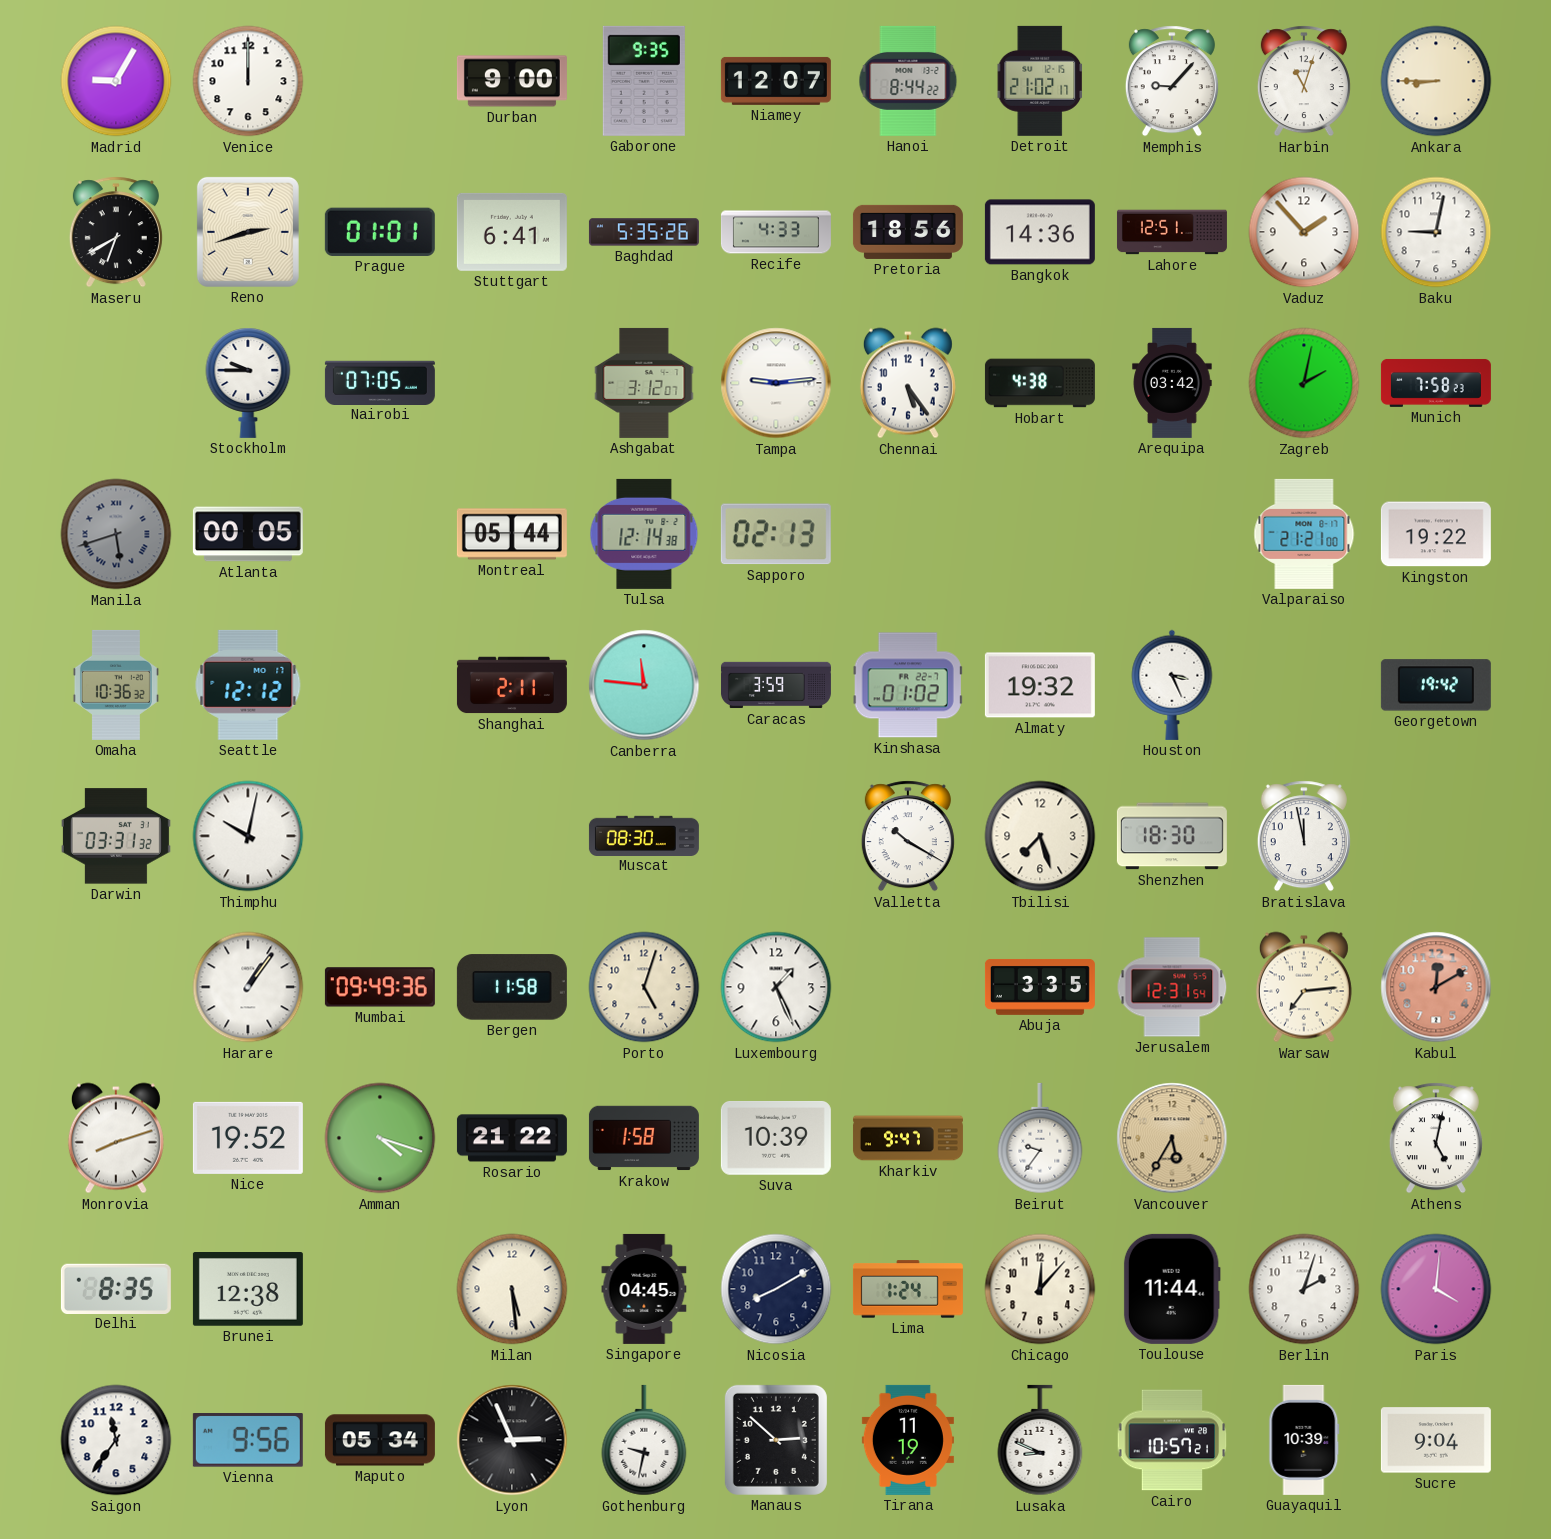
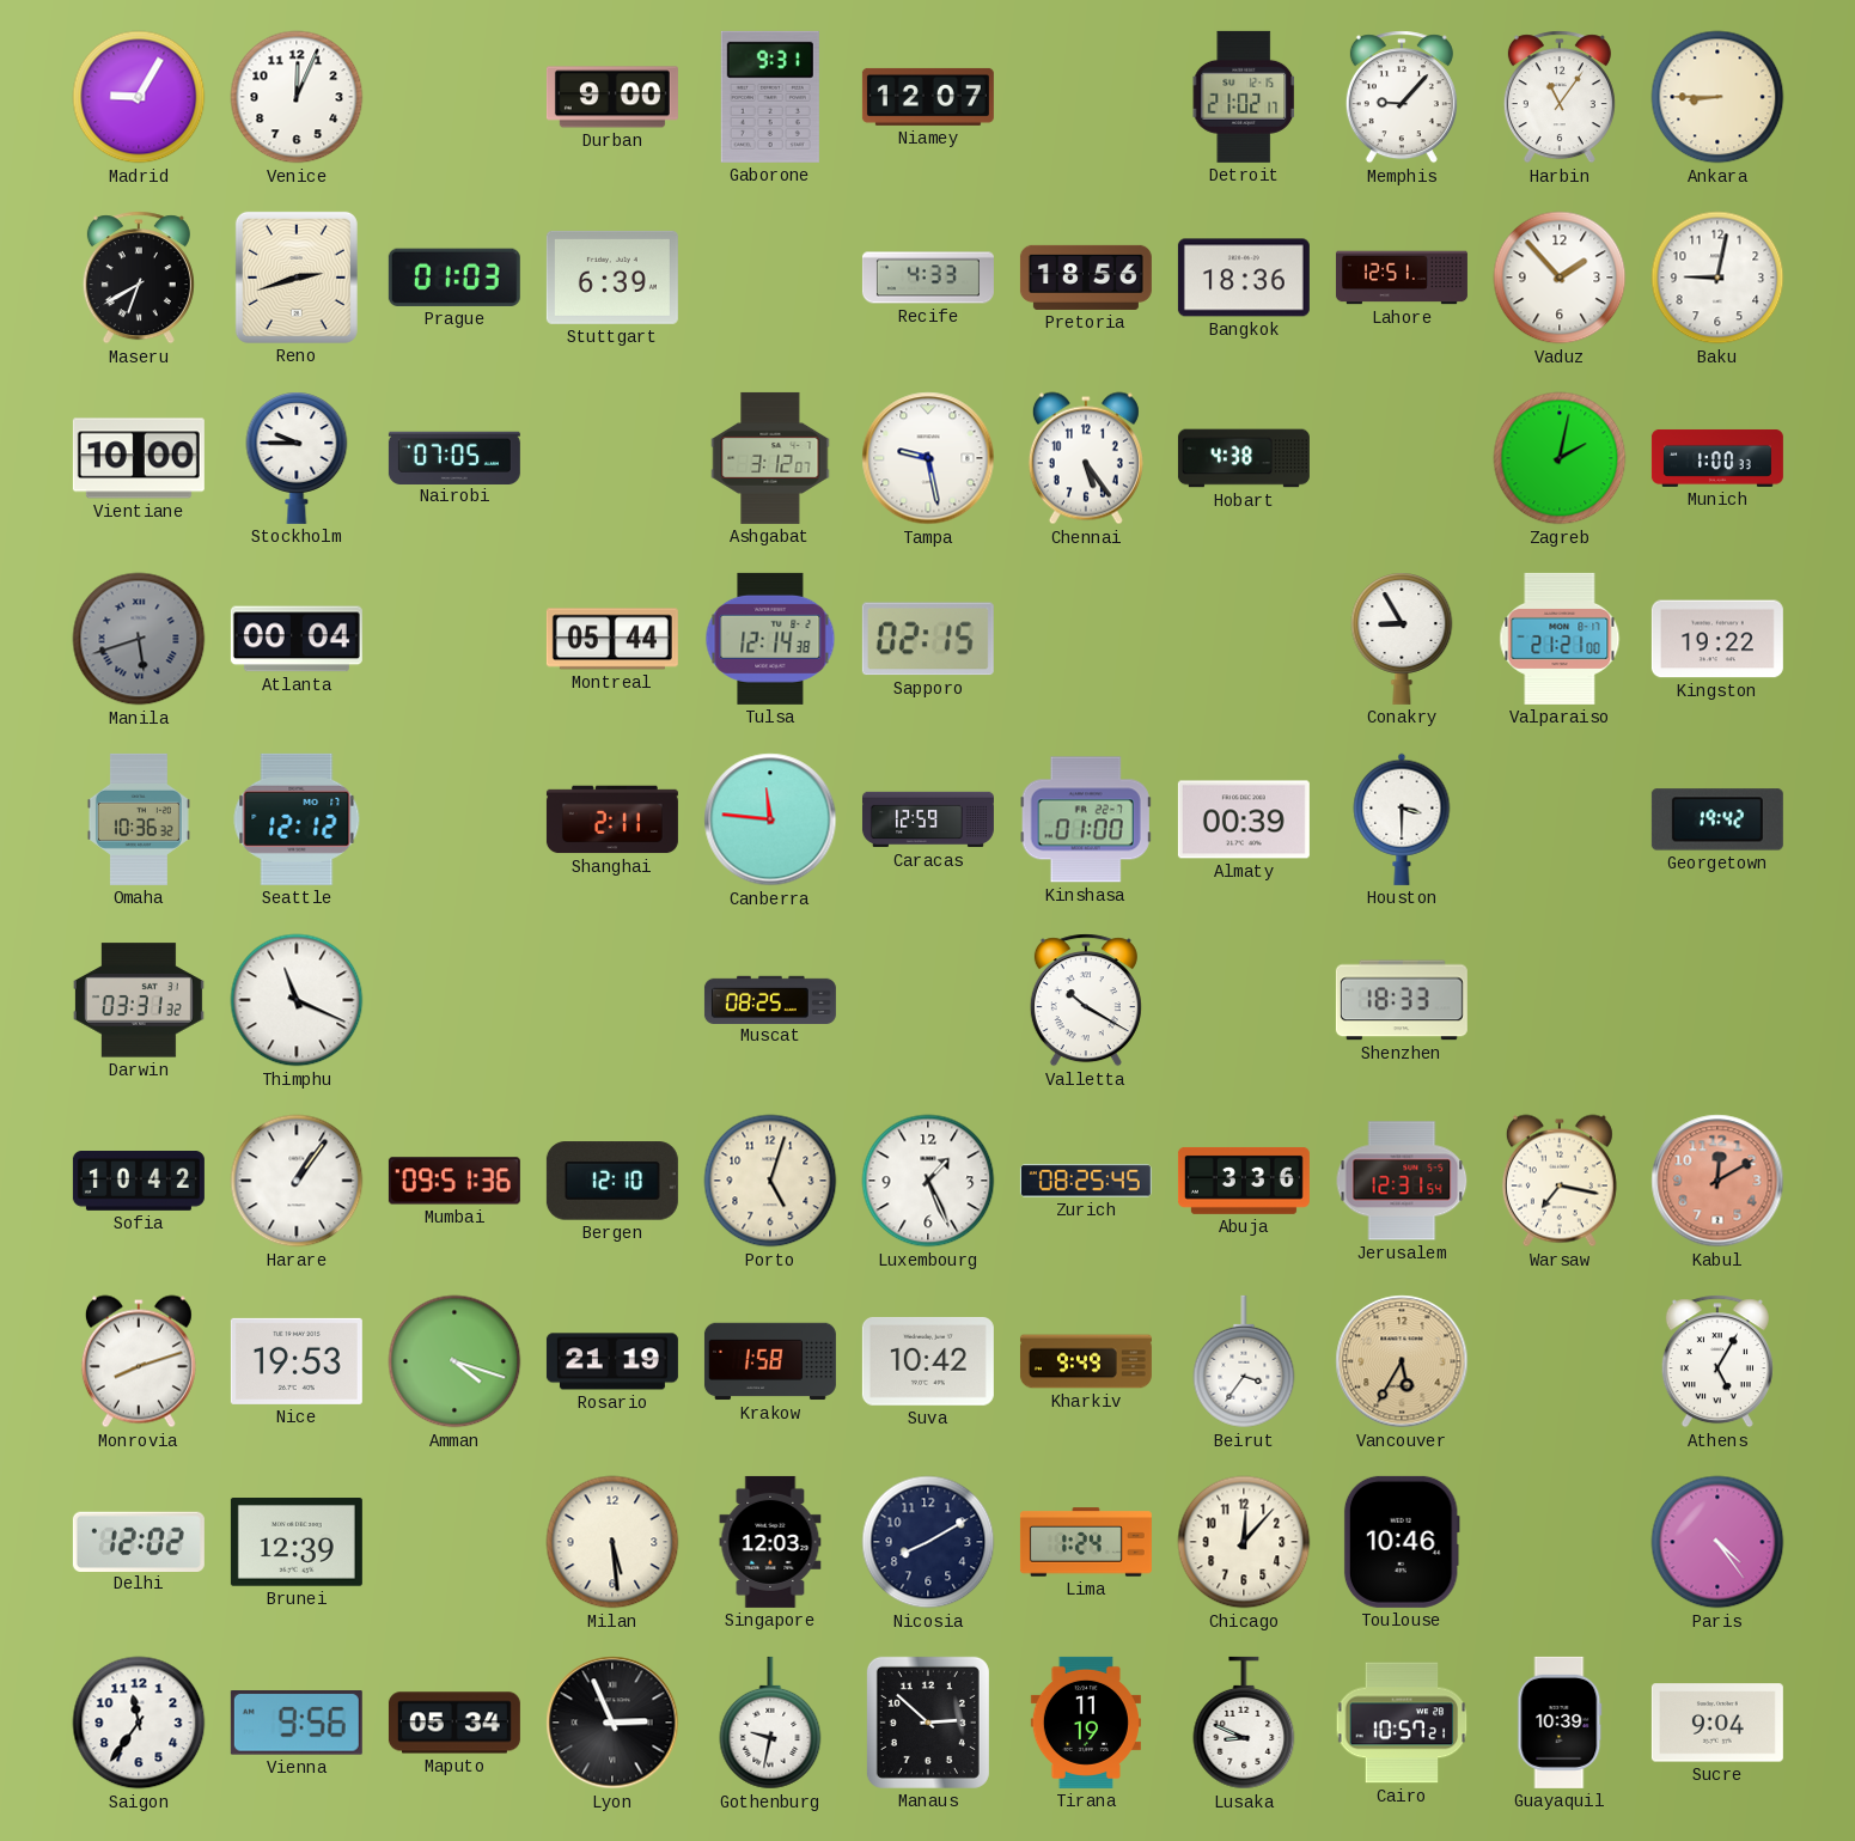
Venice: 12:00 -> 12:04
Gaborone: 9:35 -> 9:31
Hanoi: 8:44 -> none
Harbin: 11:03 -> 11:06
Prague: 01:01 -> 01:03
Stuttgart: 6:41 -> 6:39
Baghdad: 5:35 -> none
Bangkok: 14:36 -> 18:36
Vientiane: none -> 10:00
Tampa: 9:14 -> 9:28
Arequipa: 03:42 -> none
Munich: 7:58 -> 1:00
Atlanta: 00:05 -> 00:04
Sapporo: 02:13 -> 02:15
Conakry: none -> 8:55
Caracas: 3:59 -> 12:59
Kinshasa: 01:02 -> 01:00
Almaty: 19:32 -> 00:39
Houston: 3:26 -> 3:30
Thimphu: 10:02 -> 11:19
Muscat: 08:30 -> 08:25
Tbilisi: 7:27 -> none
Shenzhen: 18:30 -> 18:33
Bratislava: 11:58 -> none
Sofia: none -> 10:42
Mumbai: 09:49 -> 09:51
Bergen: 11:58 -> 12:10
Zurich: none -> 08:25
Abuja: 3:35 -> 3:36
Warsaw: 7:14 -> 7:17
Nice: 19:52 -> 19:53
Rosario: 21:22 -> 21:19
Suva: 10:39 -> 10:42
Kharkiv: 9:47 -> 9:49
Beirut: 9:36 -> 3:36
Athens: 5:02 -> 5:05
Delhi: 8:35 -> 12:02
Brunei: 12:38 -> 12:39
Singapore: 04:45 -> 12:03
Toulouse: 11:44 -> 10:46
Berlin: 2:03 -> none
Paris: 4:01 -> 4:24
